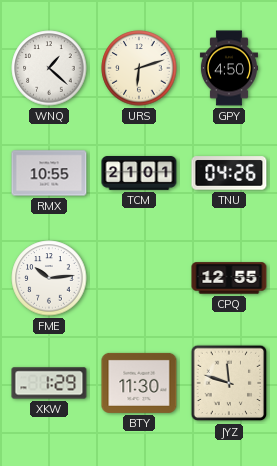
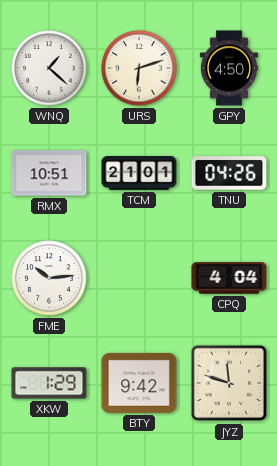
RMX: 10:55 -> 10:51
CPQ: 12:55 -> 4:04
BTY: 11:30 -> 9:42
